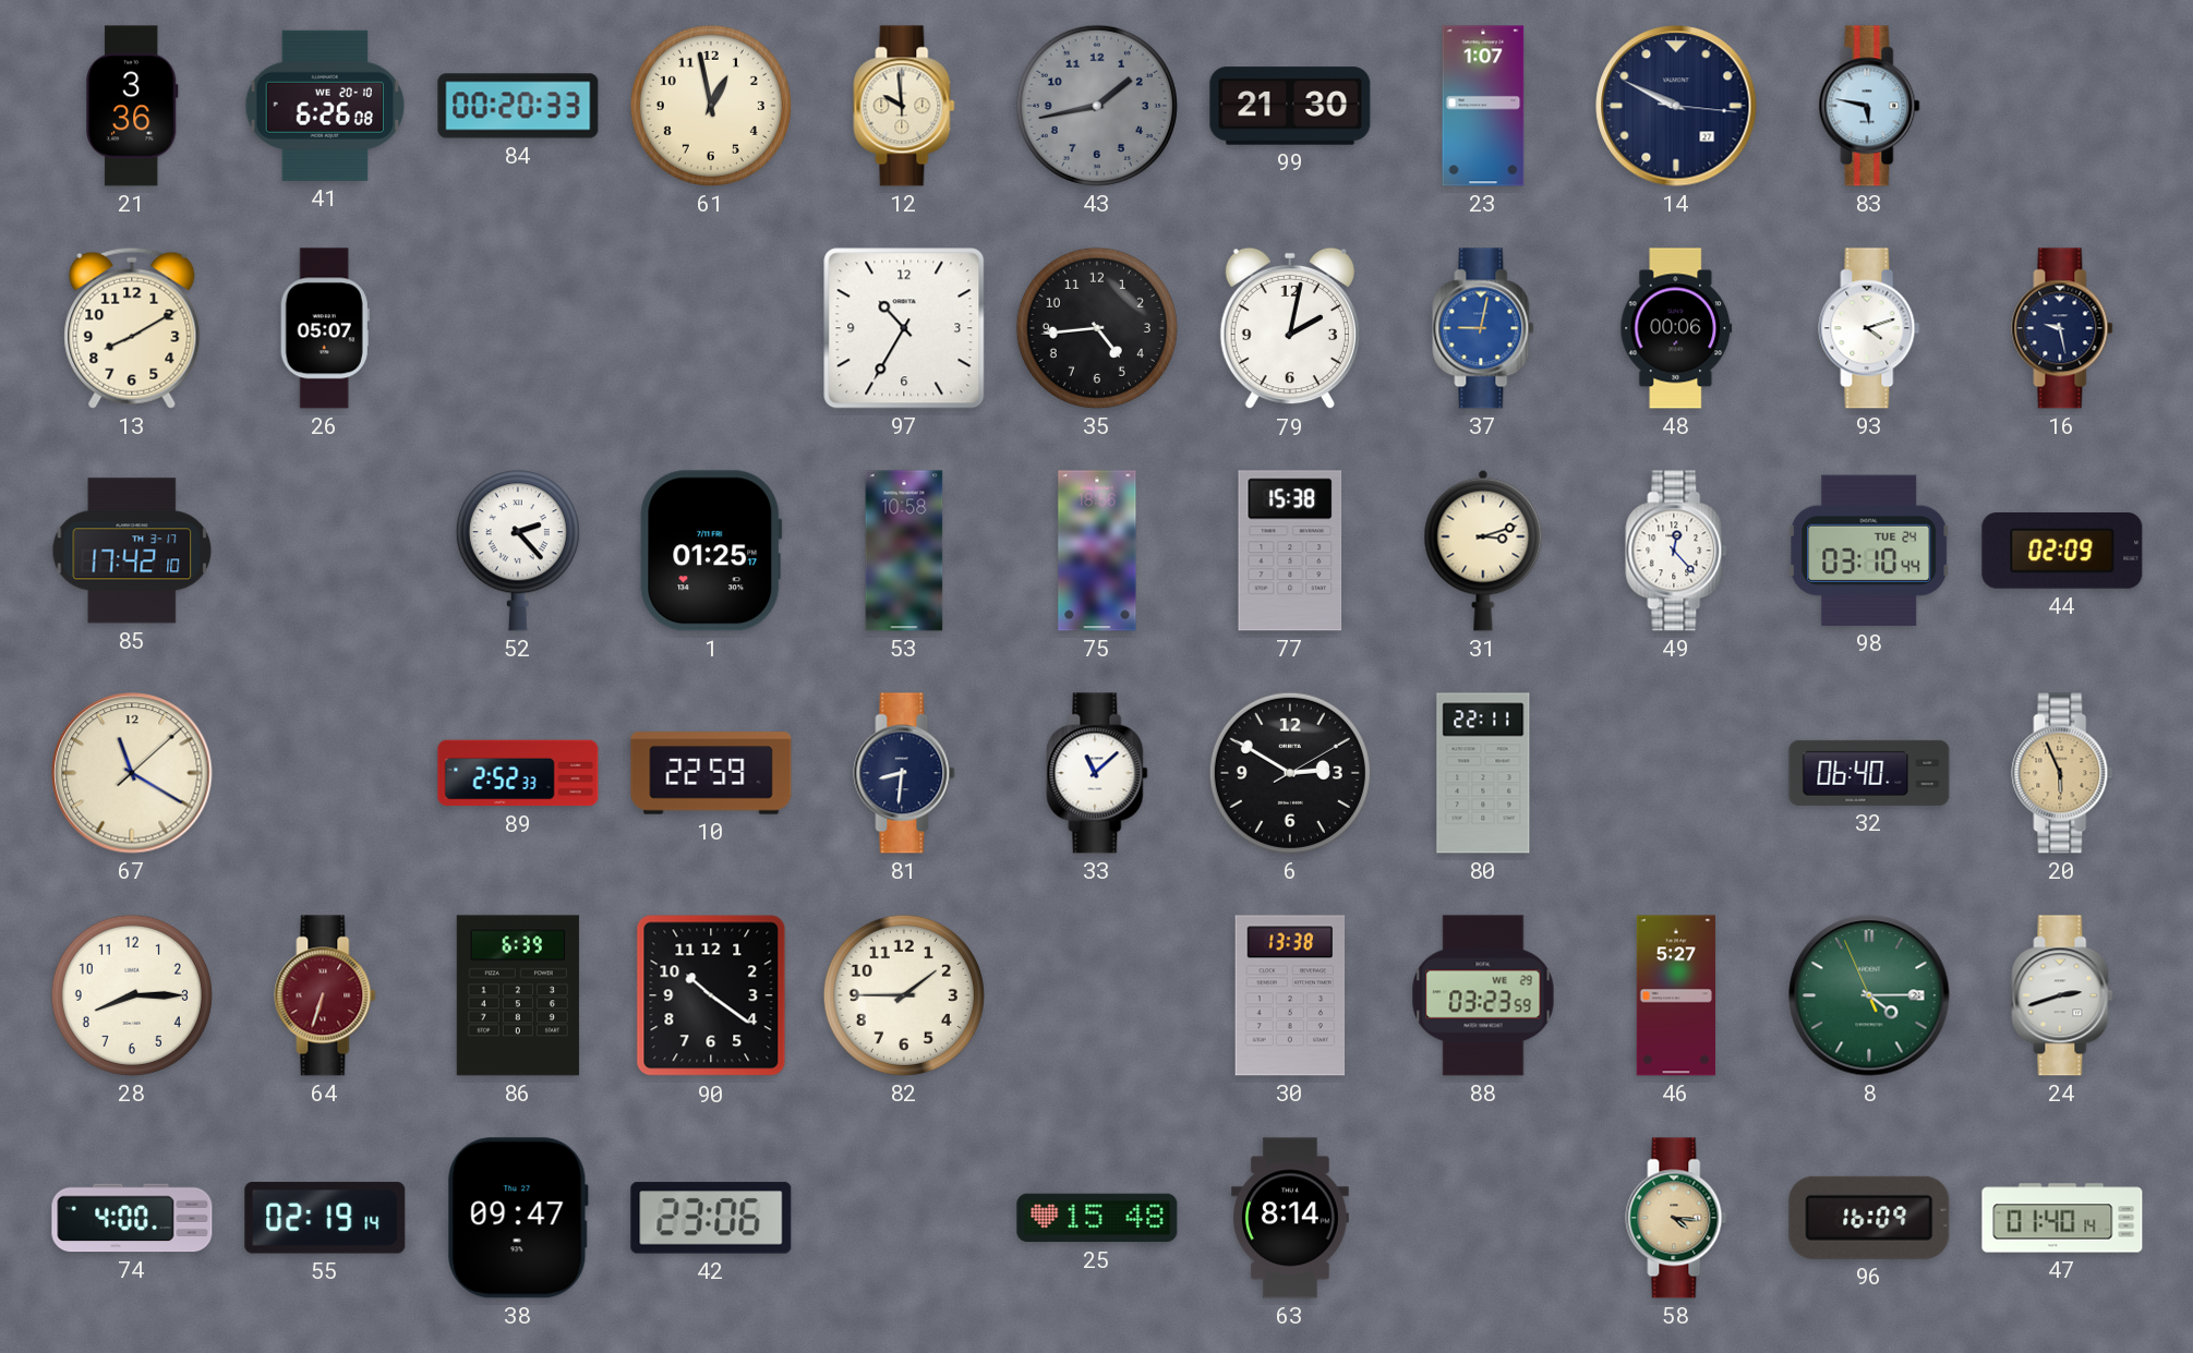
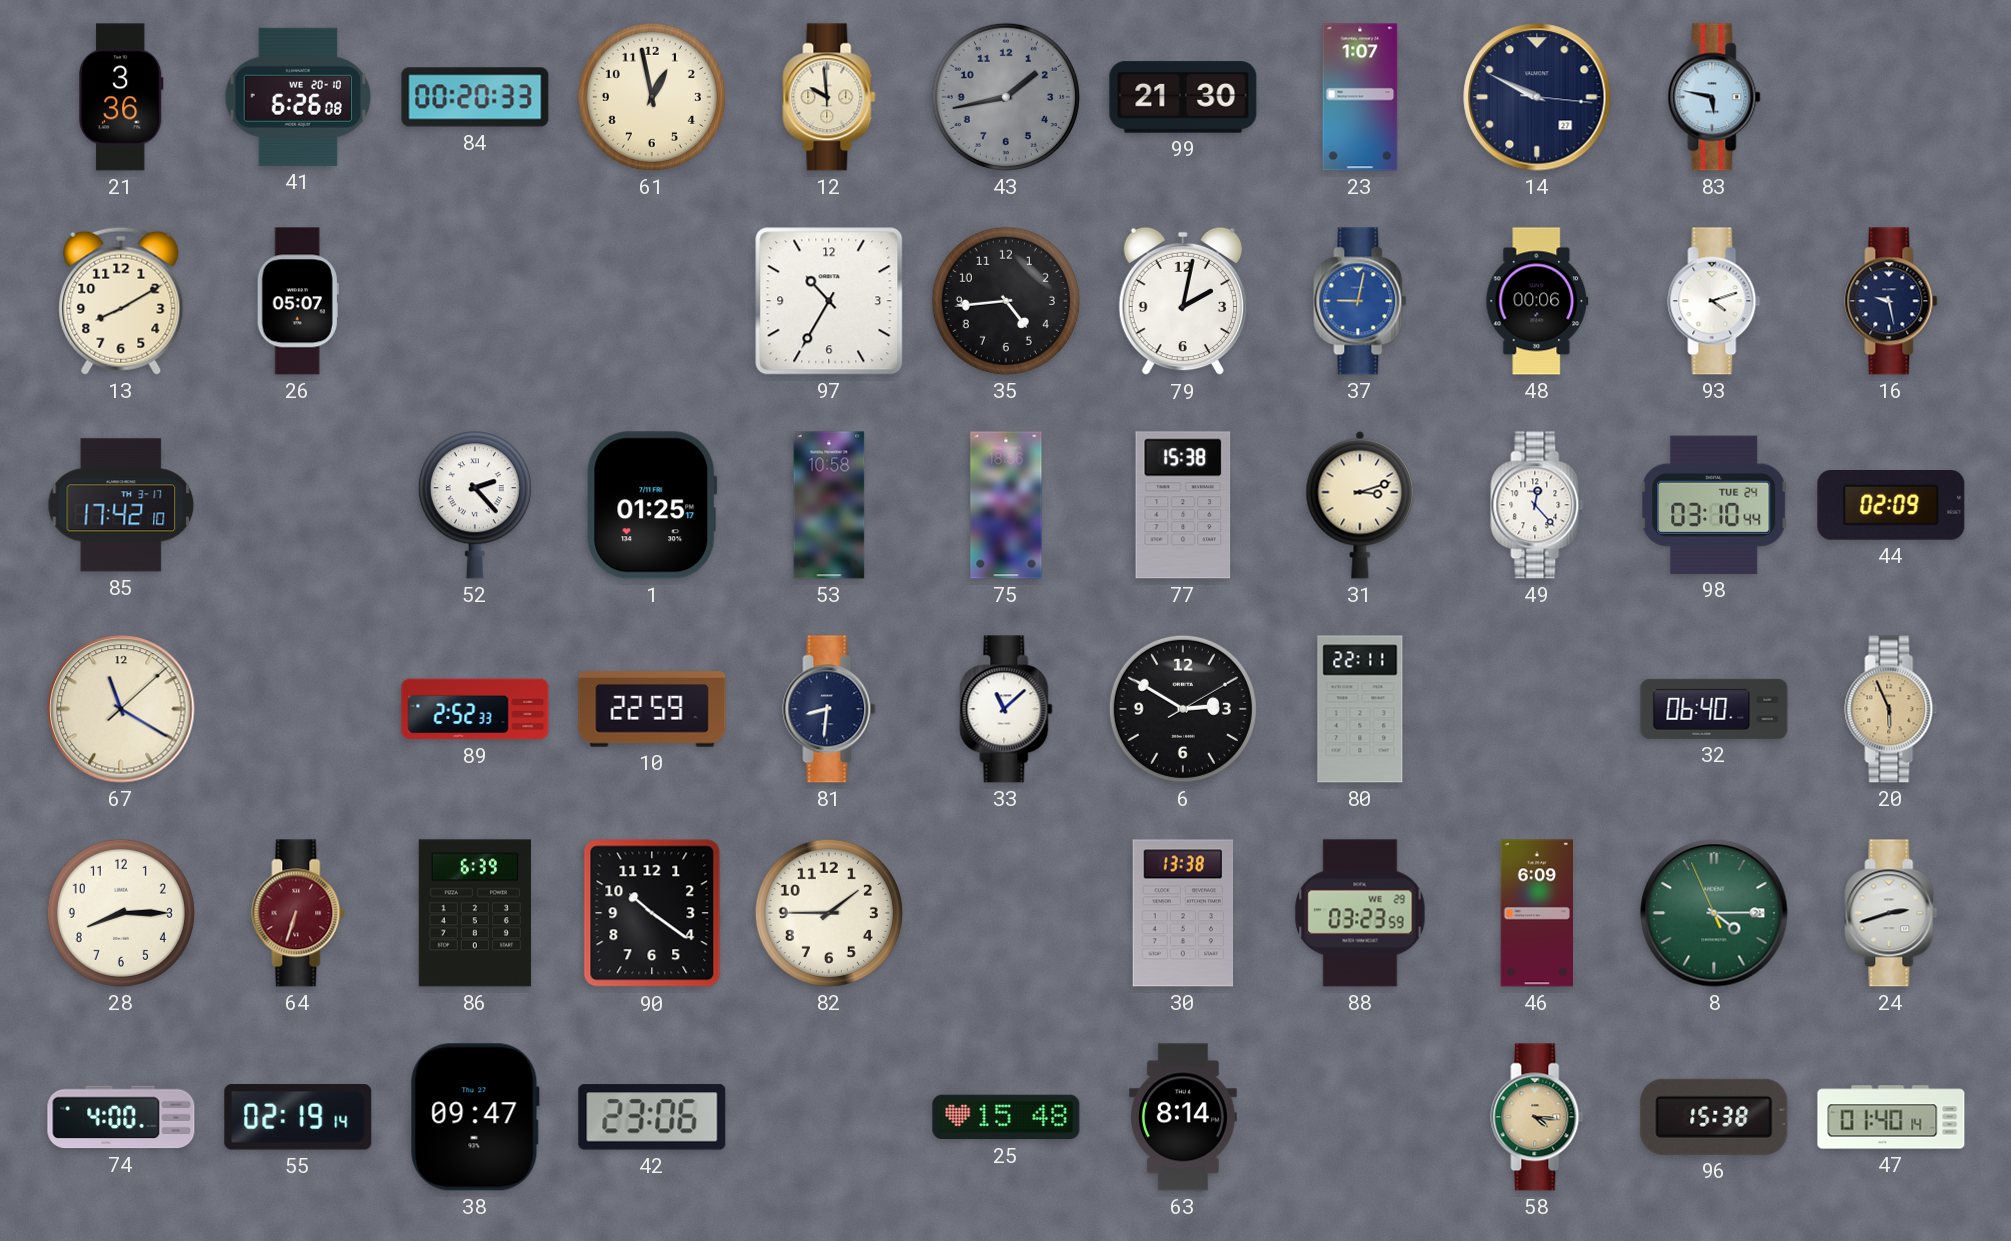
46: 5:27 -> 6:09
96: 16:09 -> 15:38
